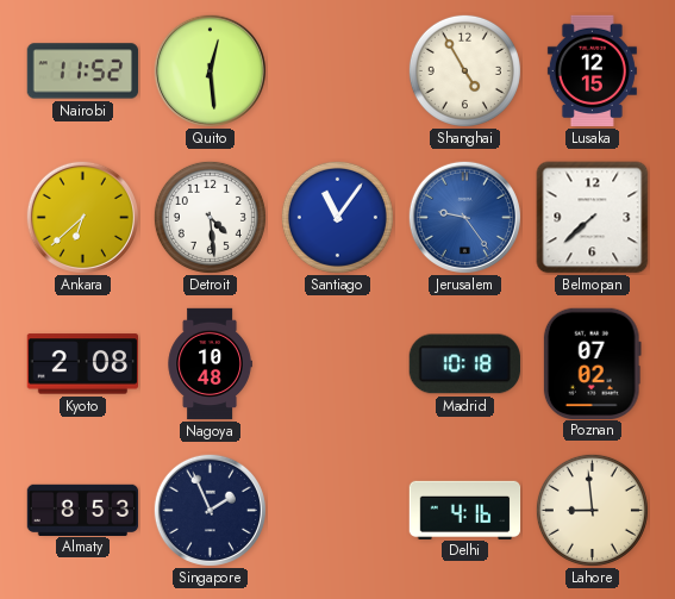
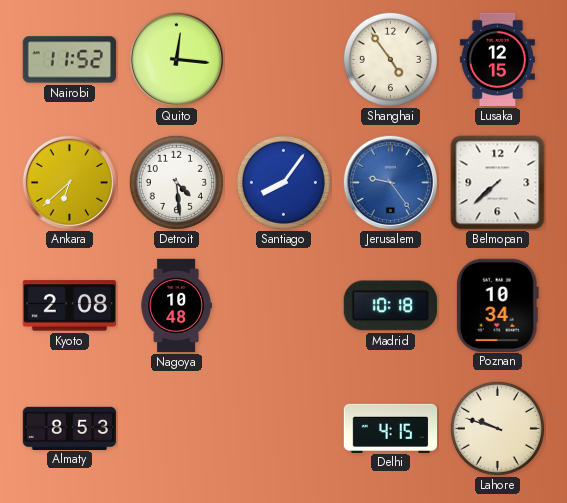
Quito: 12:29 -> 12:16
Shanghai: 4:55 -> 4:54
Santiago: 11:06 -> 8:06
Poznan: 07:02 -> 10:34
Singapore: 1:56 -> none
Delhi: 4:16 -> 4:15
Lahore: 8:59 -> 9:48
